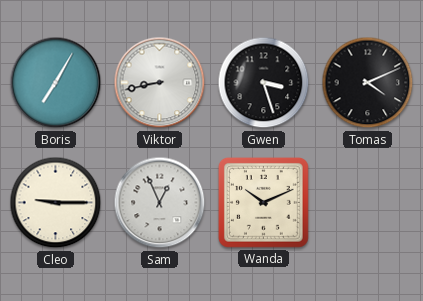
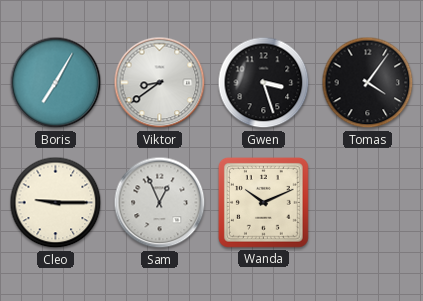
Viktor: 8:43 -> 8:39
Tomas: 4:11 -> 4:06
